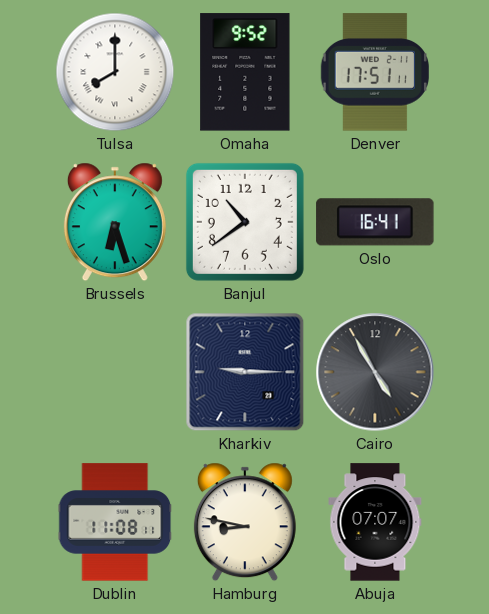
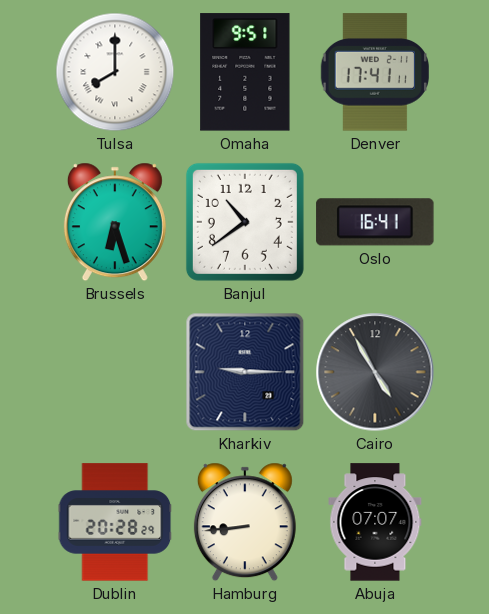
Omaha: 9:52 -> 9:51
Denver: 17:51 -> 17:41
Dublin: 11:08 -> 20:28
Hamburg: 8:47 -> 8:44
